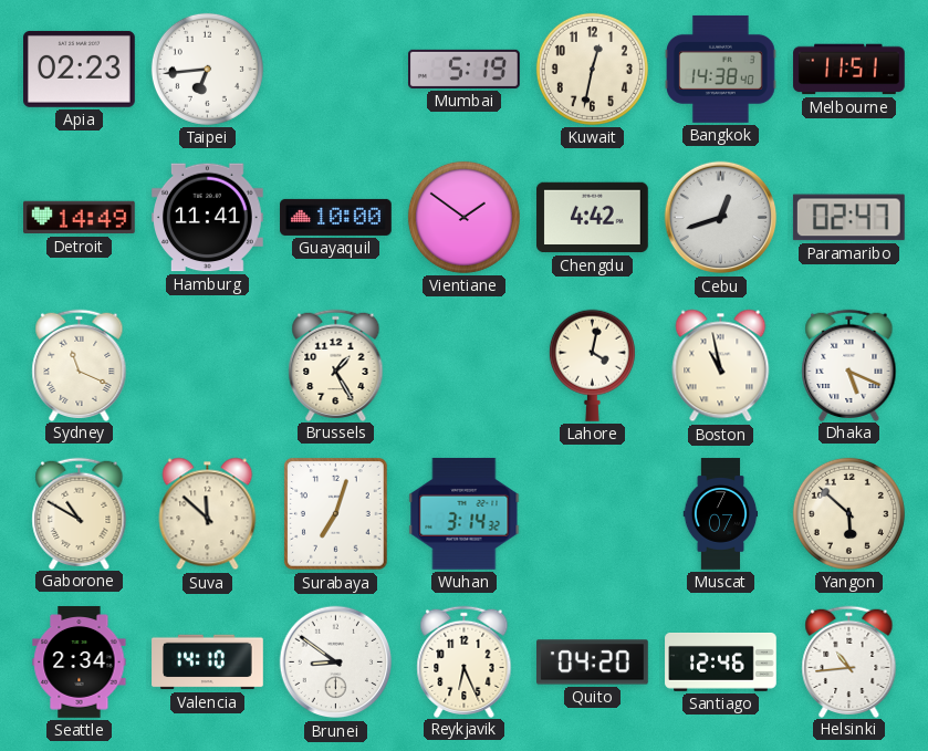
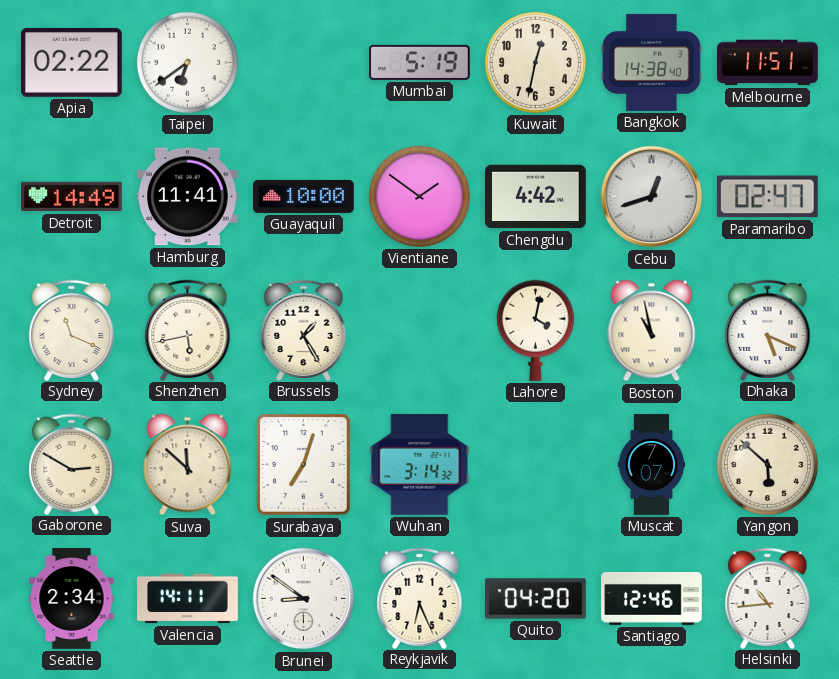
Apia: 02:23 -> 02:22
Taipei: 6:44 -> 6:39
Shenzhen: none -> 5:43
Gaborone: 10:50 -> 2:50
Valencia: 14:10 -> 14:11
